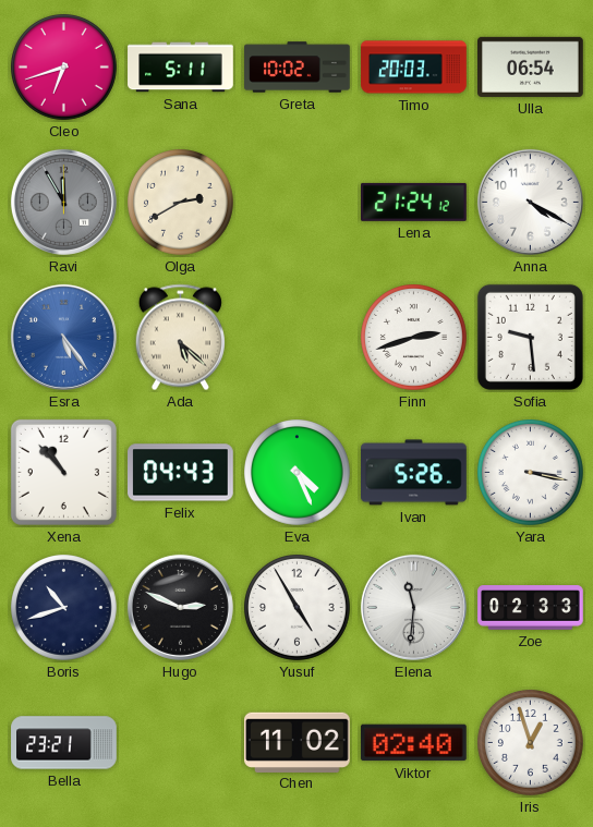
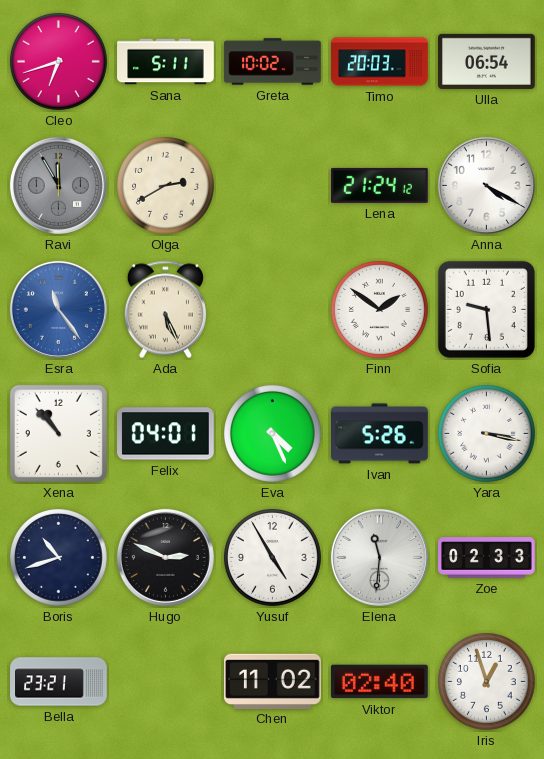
Esra: 5:24 -> 11:24
Ada: 5:22 -> 5:26
Finn: 2:42 -> 1:51
Felix: 04:43 -> 04:01
